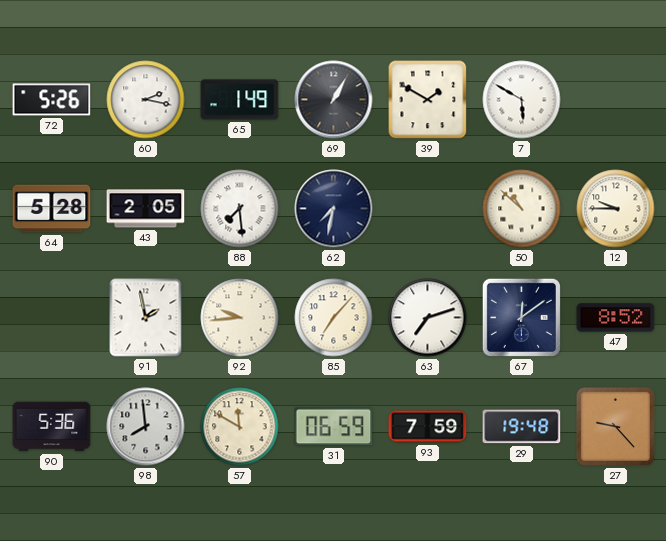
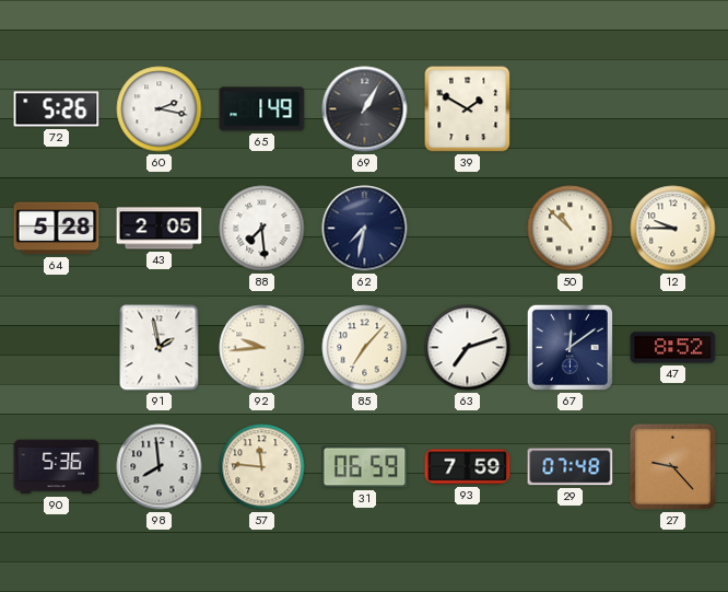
7: 5:50 -> none
57: 11:50 -> 11:46
29: 19:48 -> 07:48
